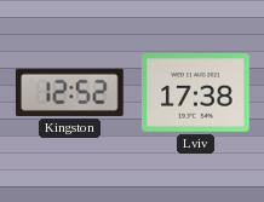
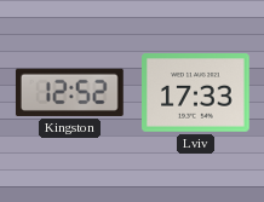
Lviv: 17:38 -> 17:33
